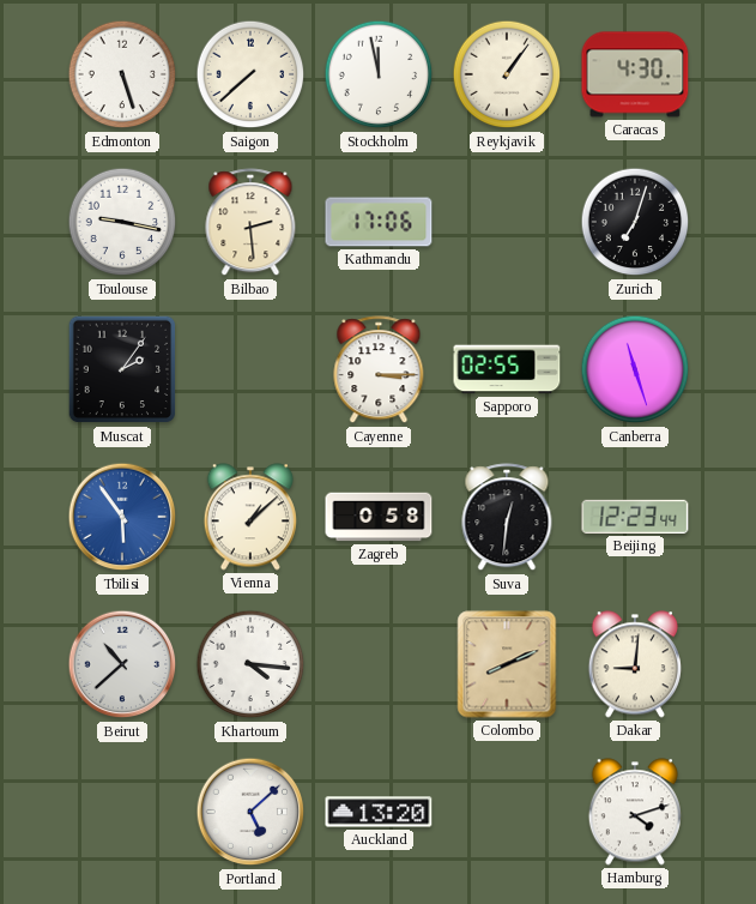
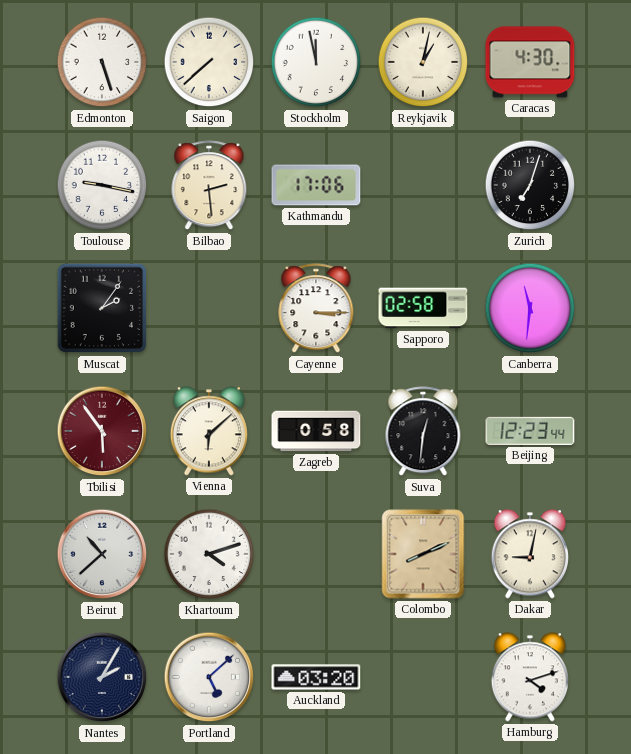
Reykjavik: 1:06 -> 1:02
Sapporo: 02:55 -> 02:58
Canberra: 11:27 -> 11:31
Tbilisi dial: blue -> burgundy
Vienna: 1:08 -> 6:08
Khartoum: 4:16 -> 4:12
Dakar: 9:01 -> 9:02
Nantes: none -> 2:05
Auckland: 13:20 -> 03:20
